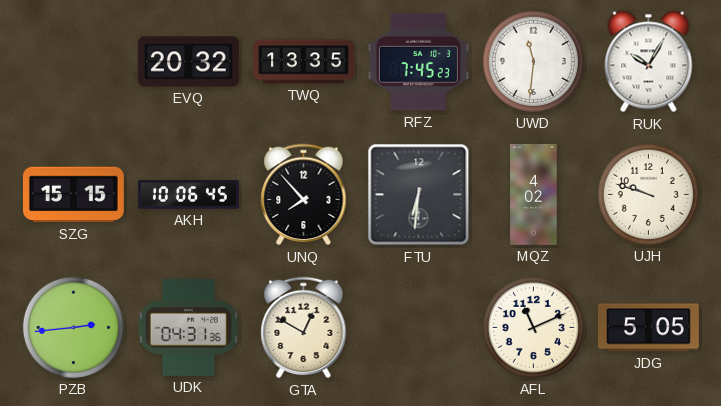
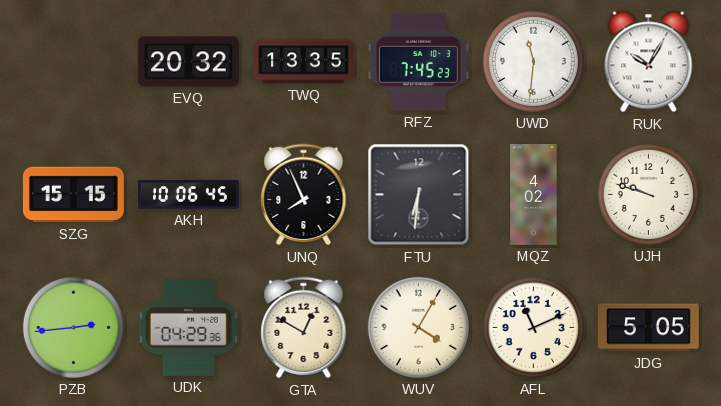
UNQ: 7:53 -> 7:56
UDK: 04:31 -> 04:29
WUV: none -> 4:05
